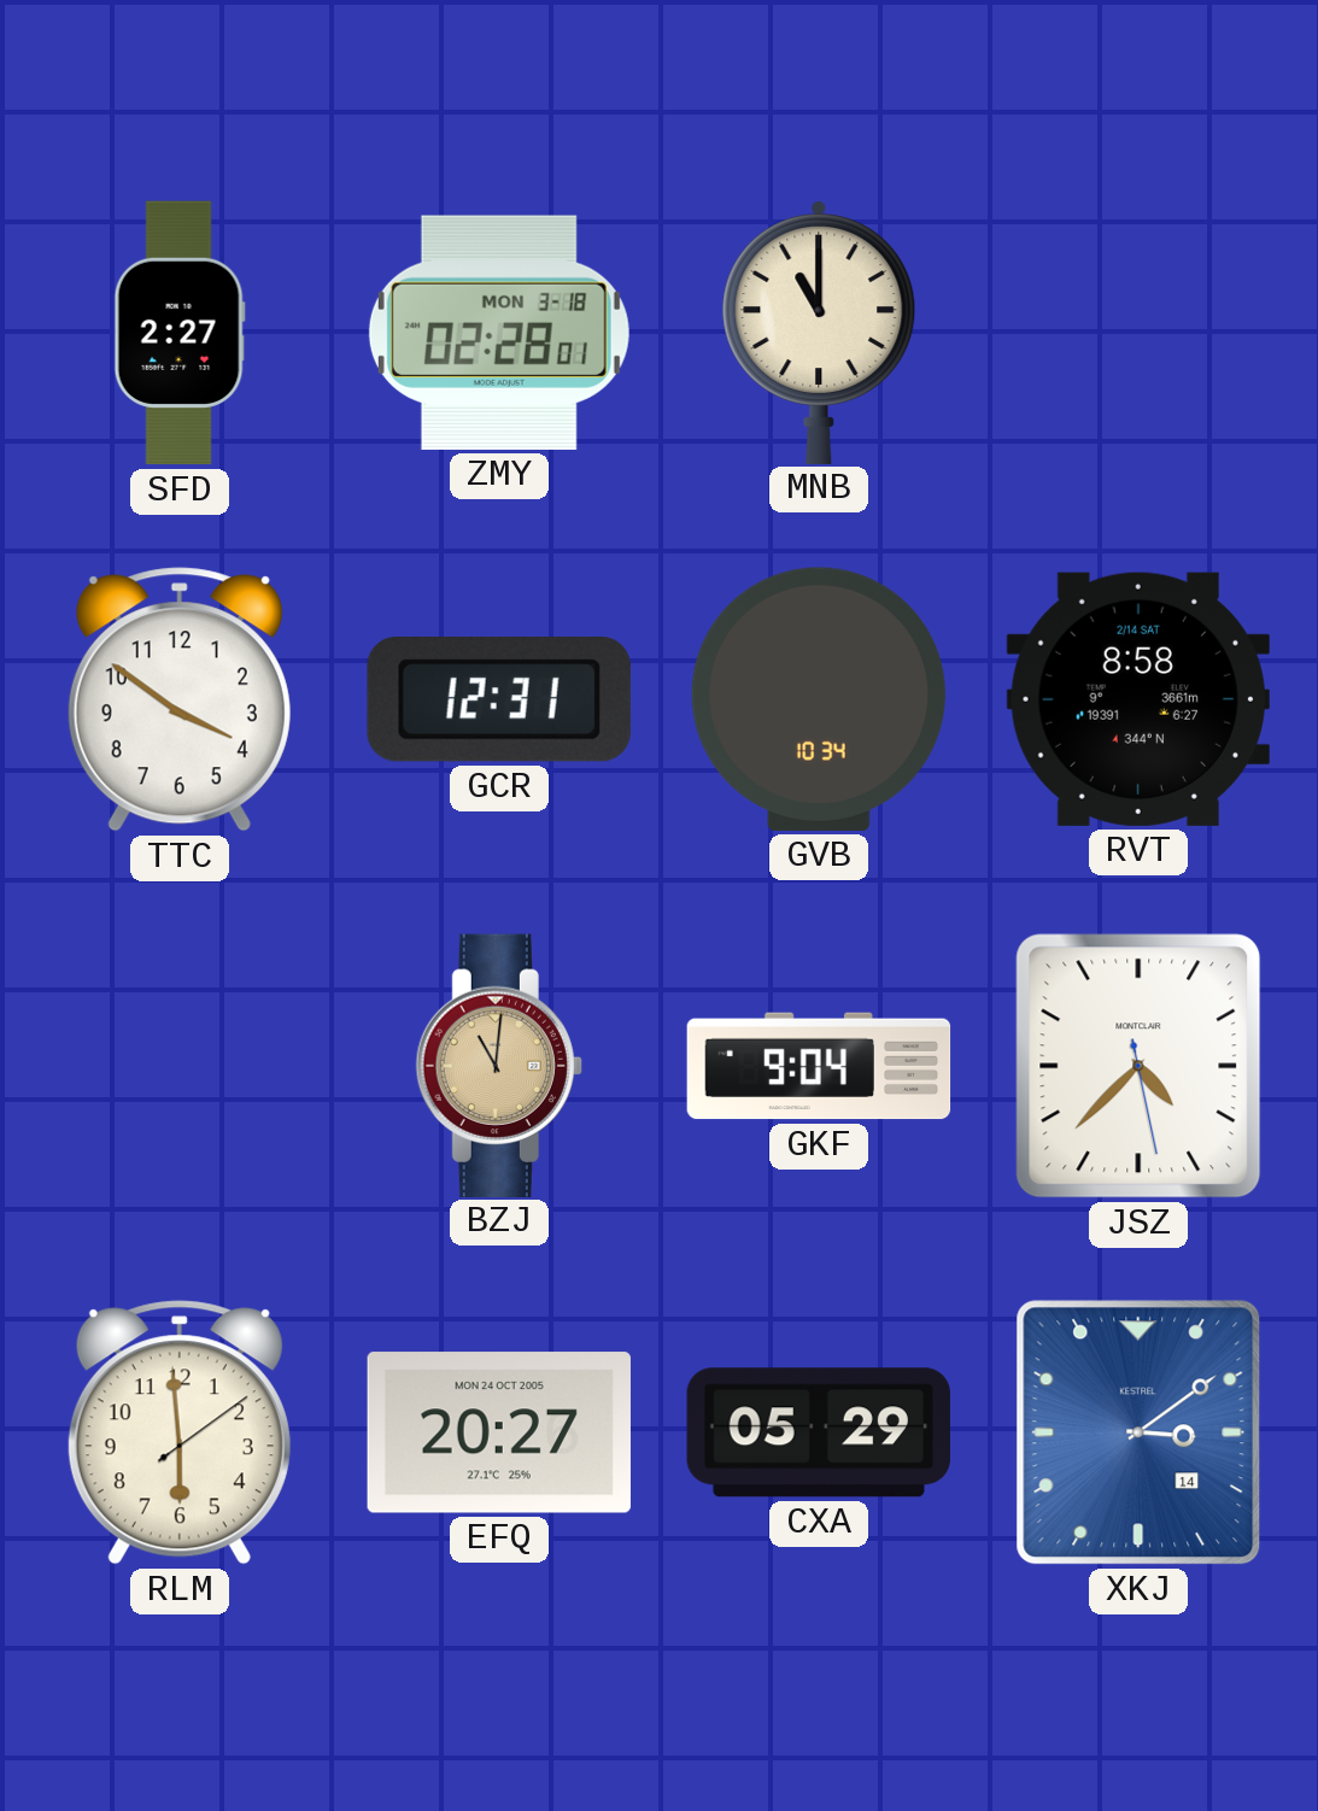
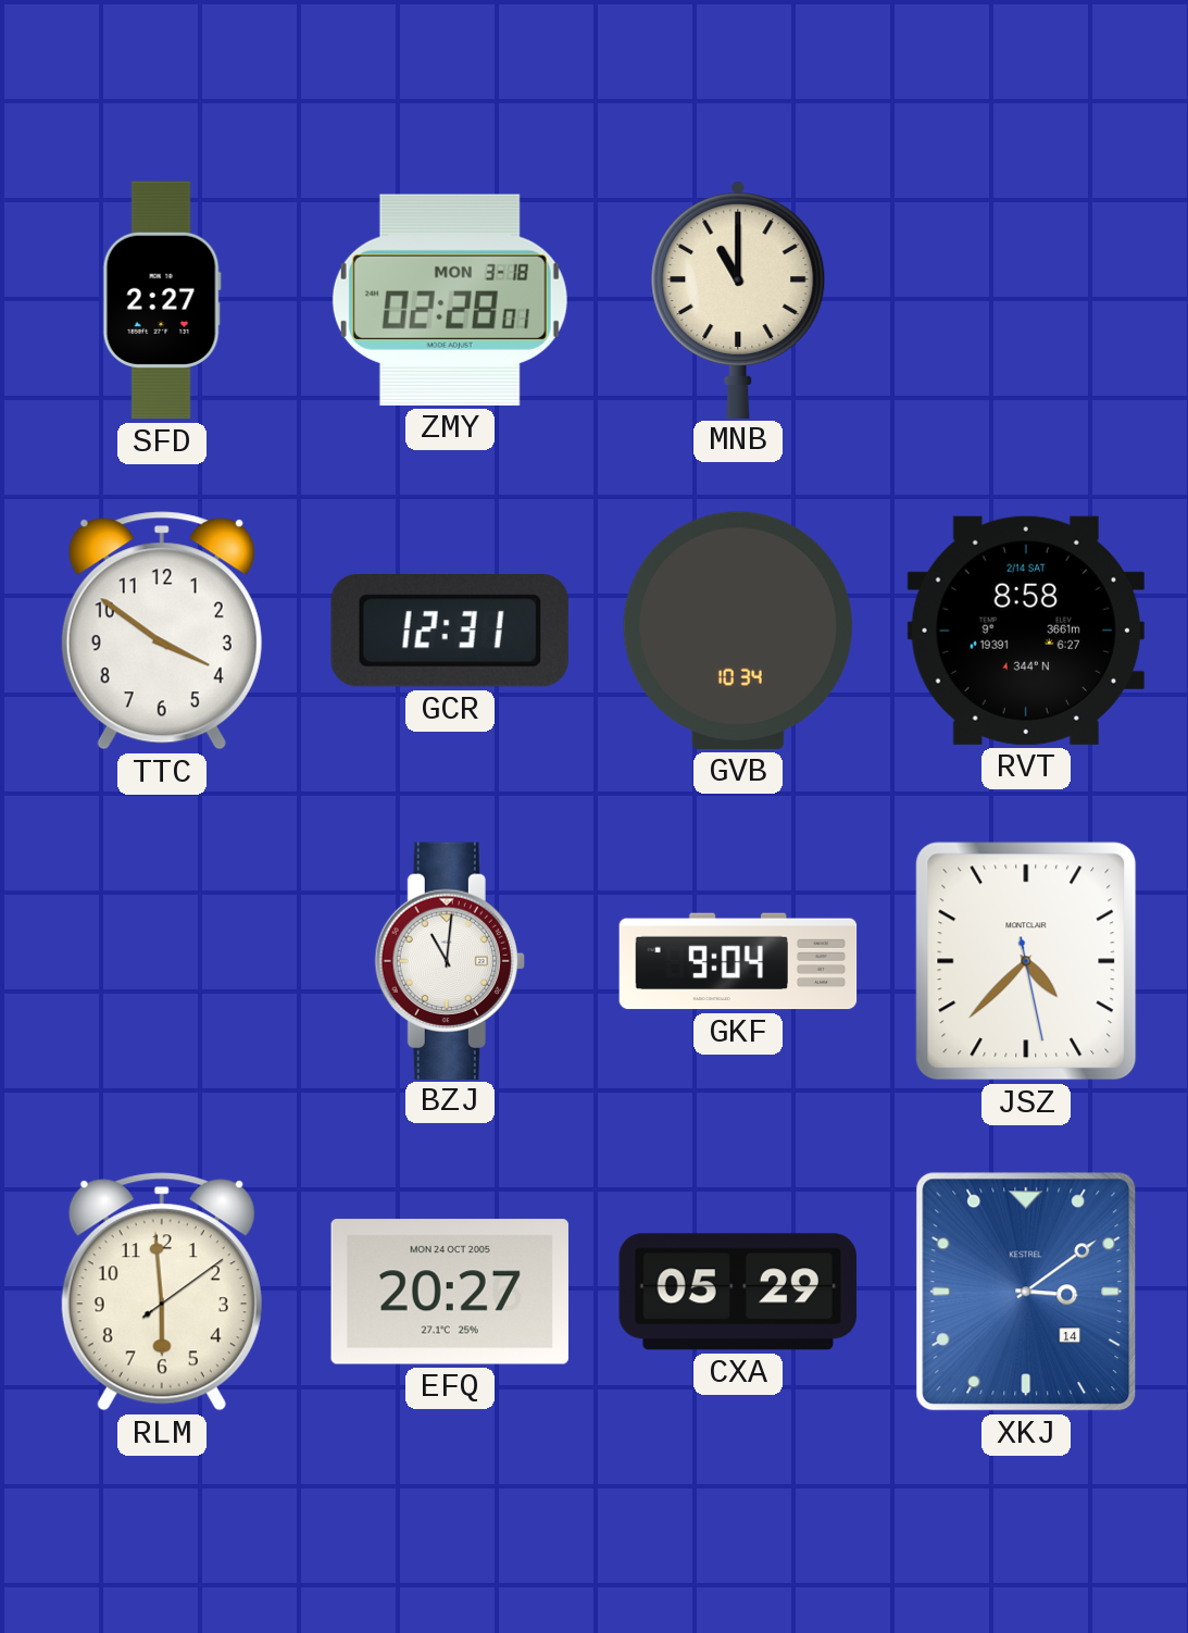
BZJ dial: champagne -> white
